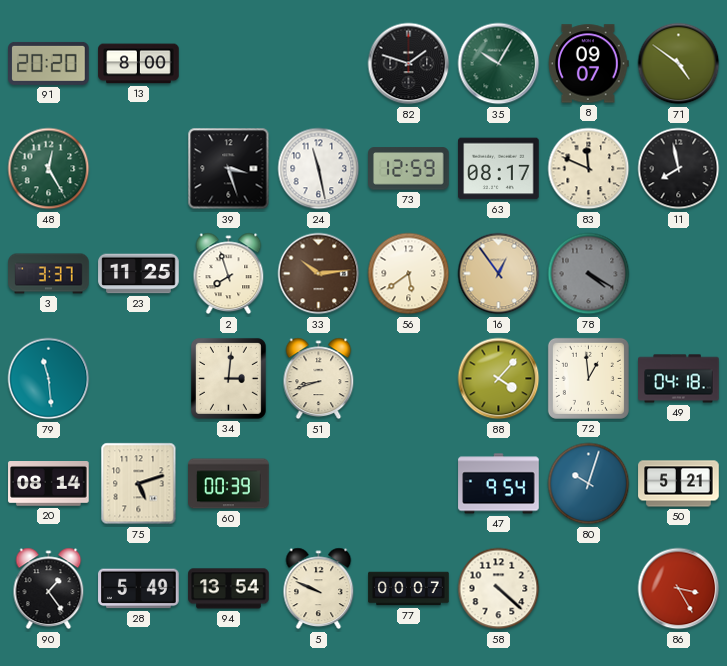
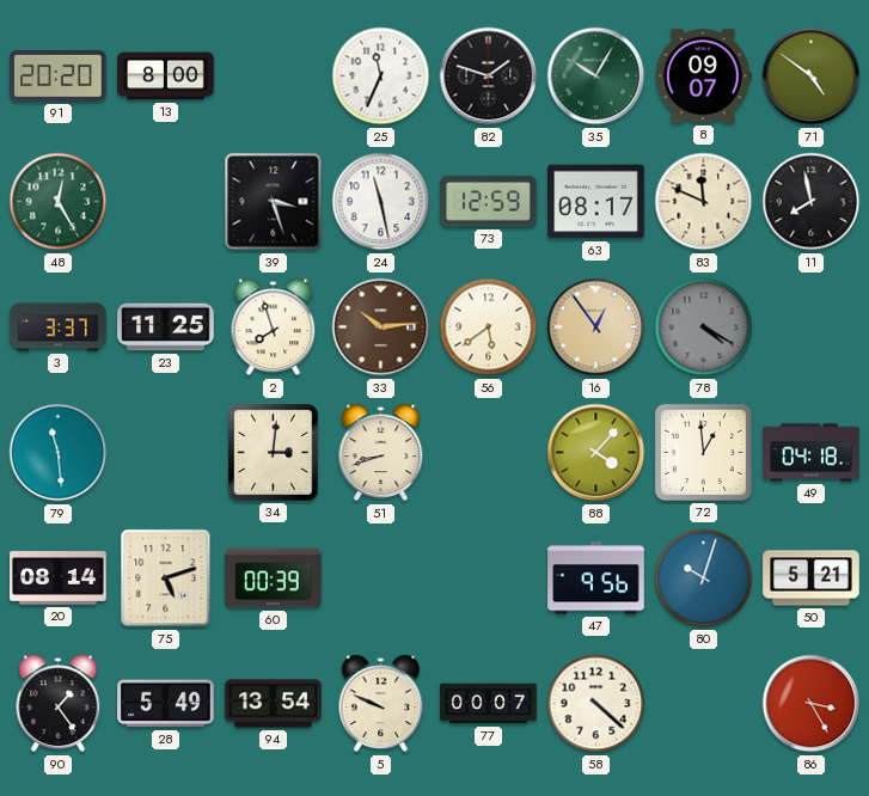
25: none -> 11:34
47: 9:54 -> 9:56
